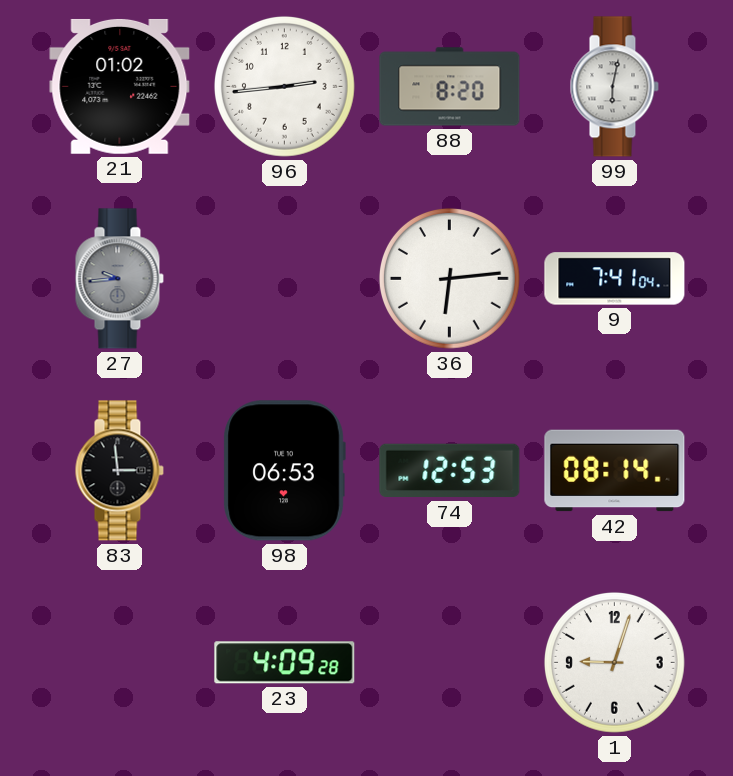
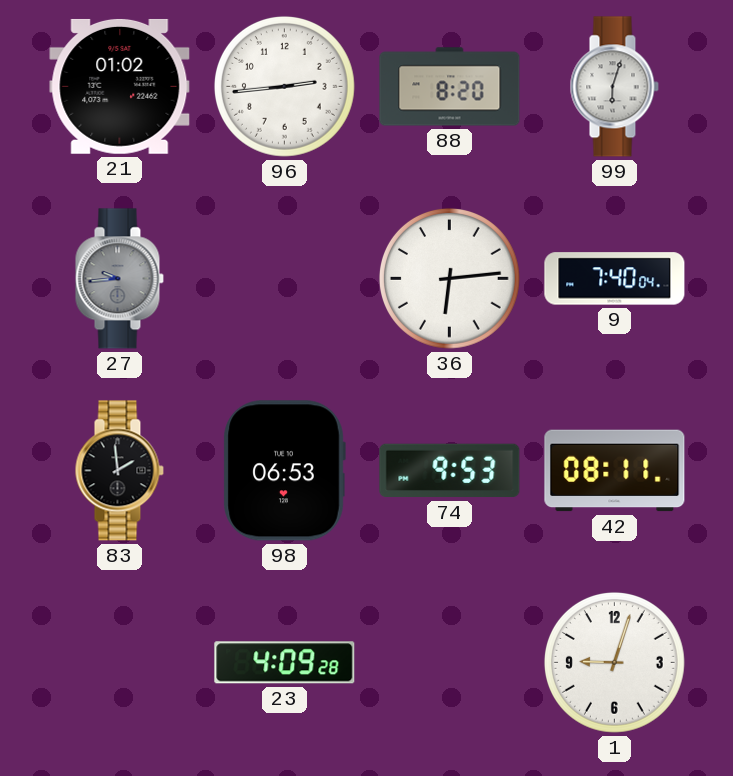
99: 6:02 -> 6:03
9: 7:41 -> 7:40
83: 2:59 -> 1:59
74: 12:53 -> 9:53
42: 08:14 -> 08:11
